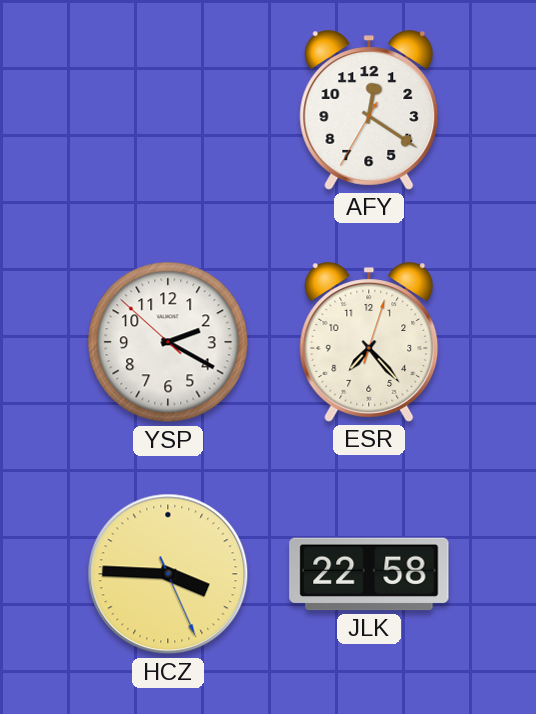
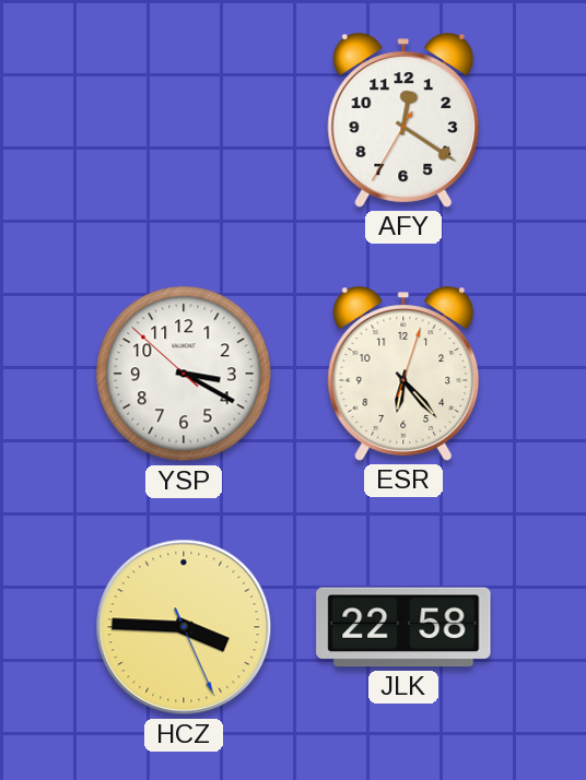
YSP: 2:19 -> 3:19
ESR: 7:23 -> 6:23
